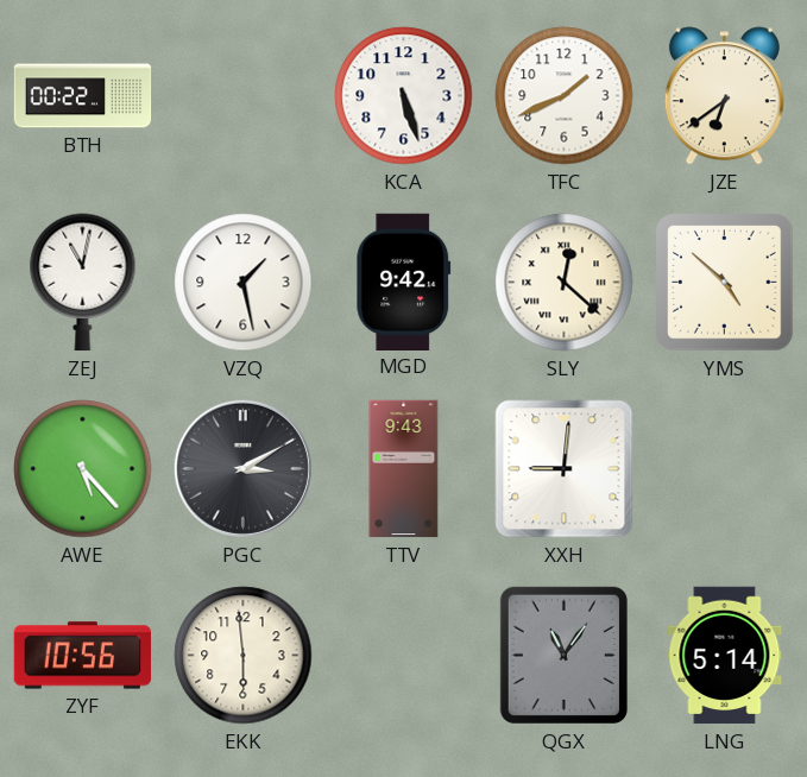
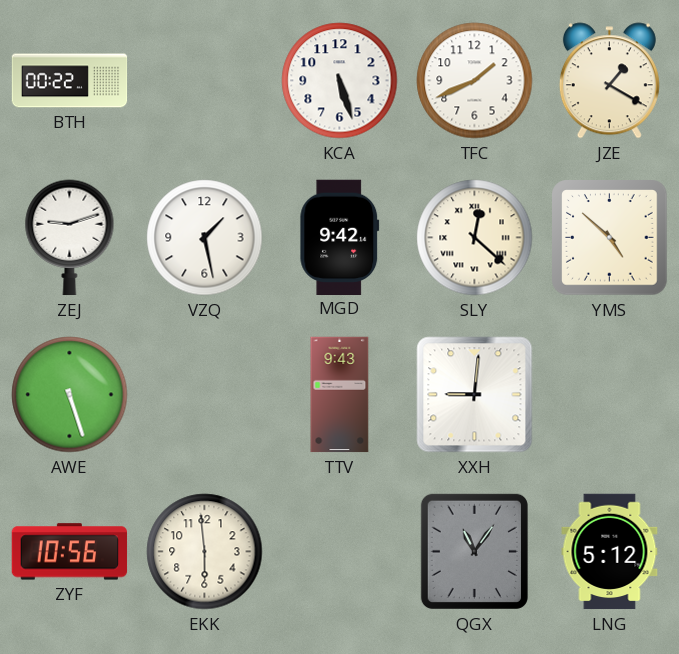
JZE: 6:39 -> 1:20
ZEJ: 11:02 -> 9:12
AWE: 5:23 -> 5:27
PGC: 3:10 -> none
LNG: 5:14 -> 5:12
